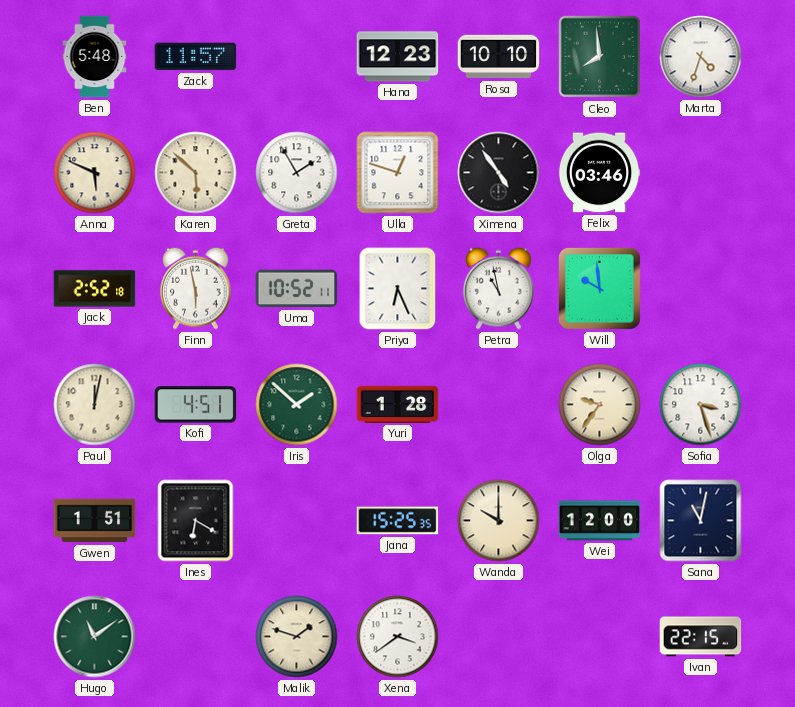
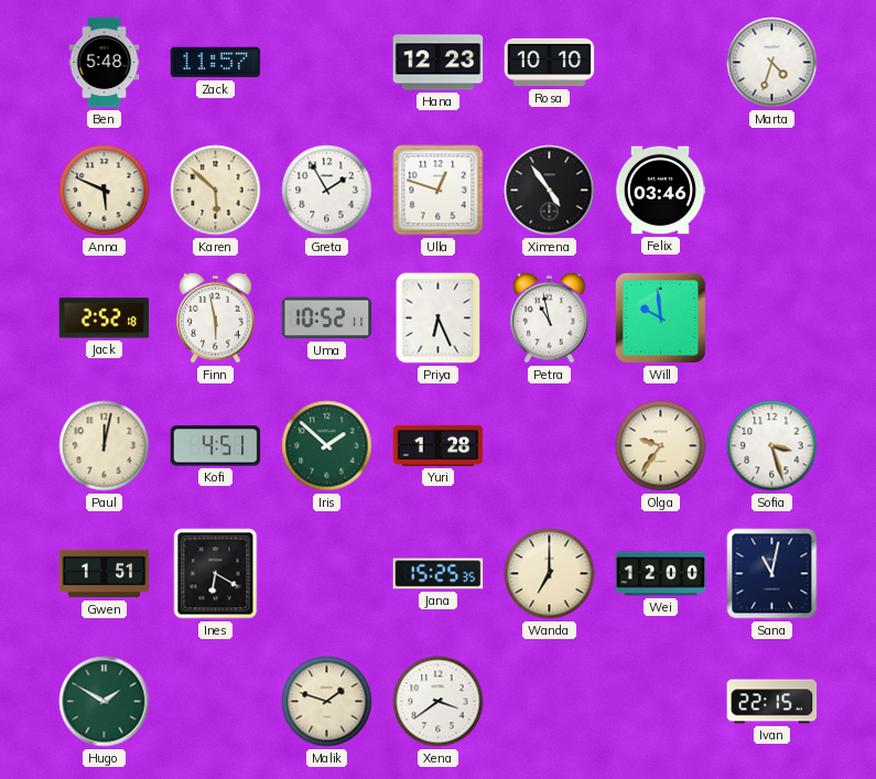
Cleo: 7:59 -> none
Wanda: 10:00 -> 7:00
Hugo: 11:09 -> 1:50
